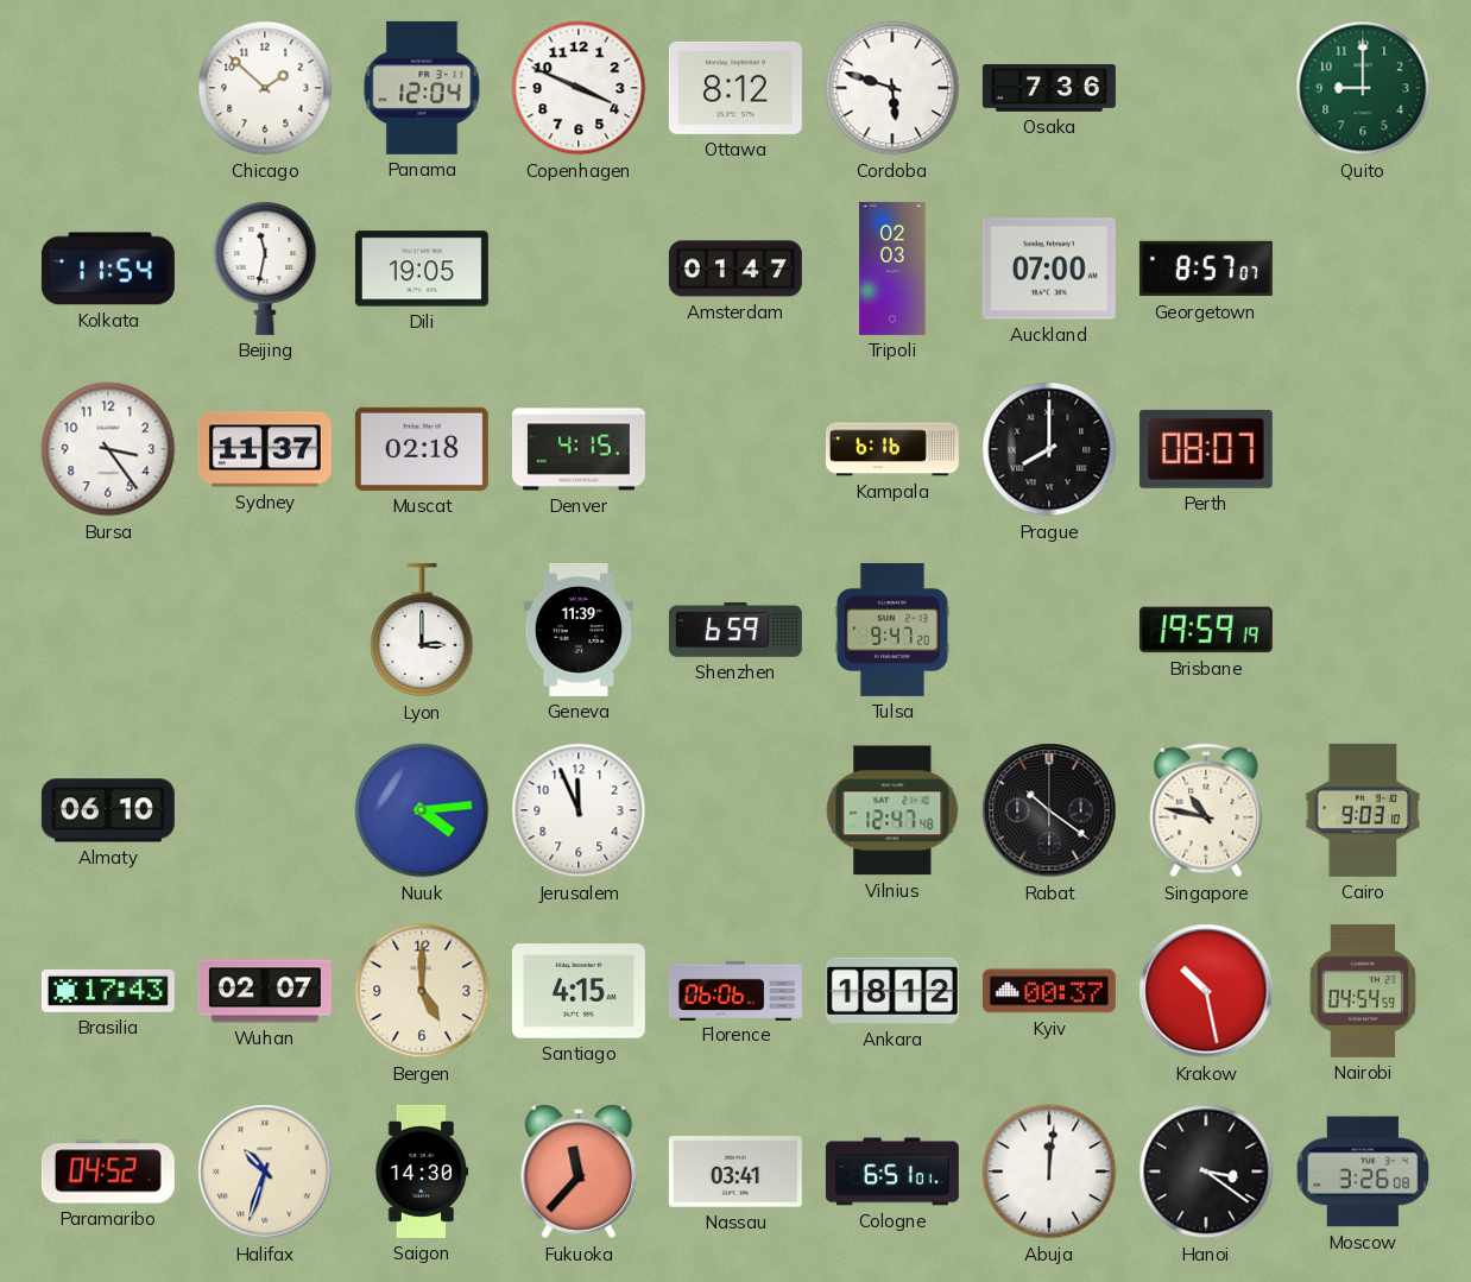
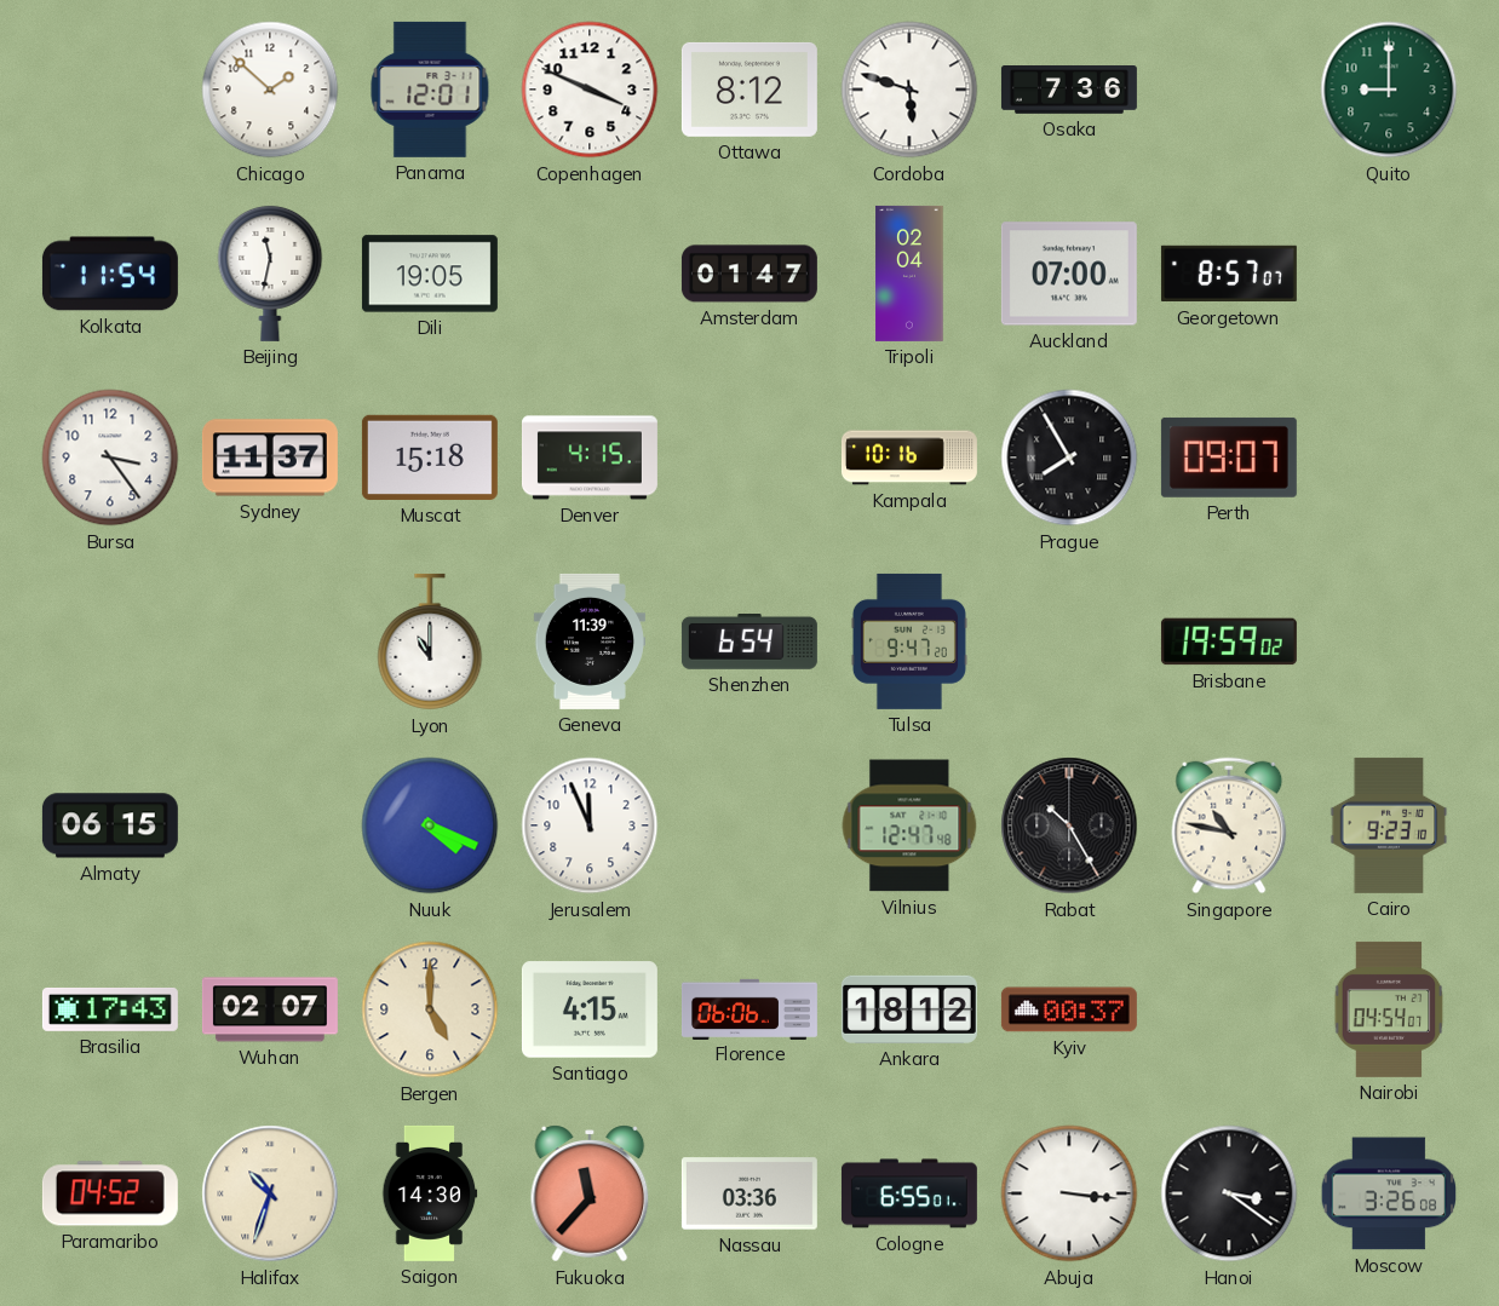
Panama: 12:04 -> 12:01
Tripoli: 02:03 -> 02:04
Muscat: 02:18 -> 15:18
Kampala: 6:16 -> 10:16
Prague: 8:00 -> 7:55
Perth: 08:07 -> 09:07
Lyon: 3:00 -> 11:00
Shenzhen: 6:59 -> 6:54
Brisbane: 19:59:19 -> 19:59:02
Almaty: 06:10 -> 06:15
Nuuk: 4:14 -> 4:19
Rabat: 10:21 -> 10:25
Cairo: 9:03 -> 9:23
Krakow: 10:28 -> none
Nairobi: 04:54:59 -> 04:54:07
Nassau: 03:41 -> 03:36
Cologne: 6:51 -> 6:55
Abuja: 12:01 -> 3:16
